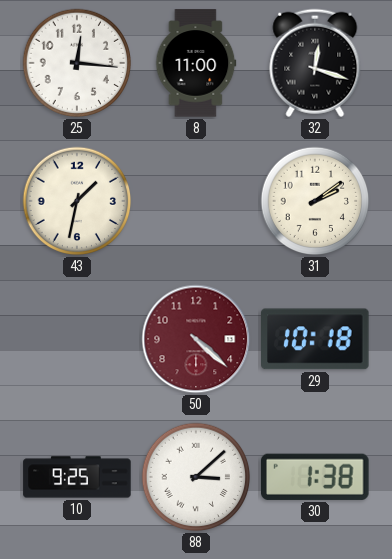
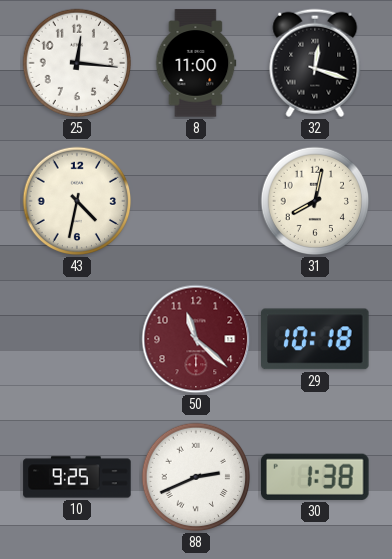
43: 1:32 -> 4:32
31: 2:09 -> 8:02
50: 4:22 -> 11:22
88: 3:08 -> 2:41
